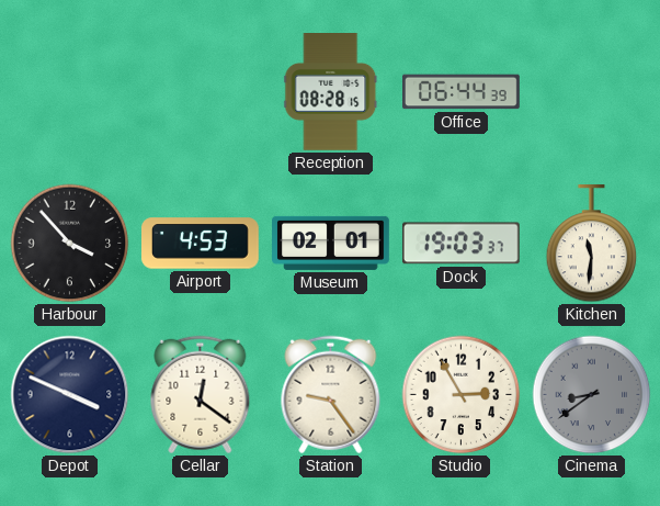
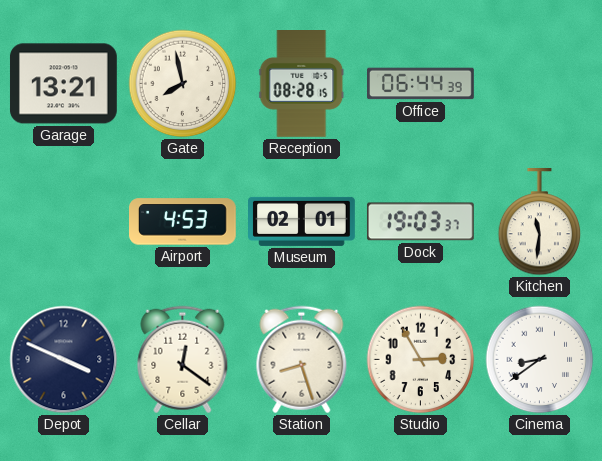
Garage: none -> 13:21
Gate: none -> 7:58
Harbour: 3:53 -> none
Station: 9:24 -> 8:27
Cinema dial: grey -> white
